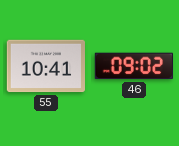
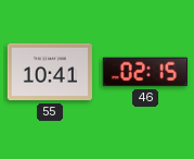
46: 09:02 -> 02:15
